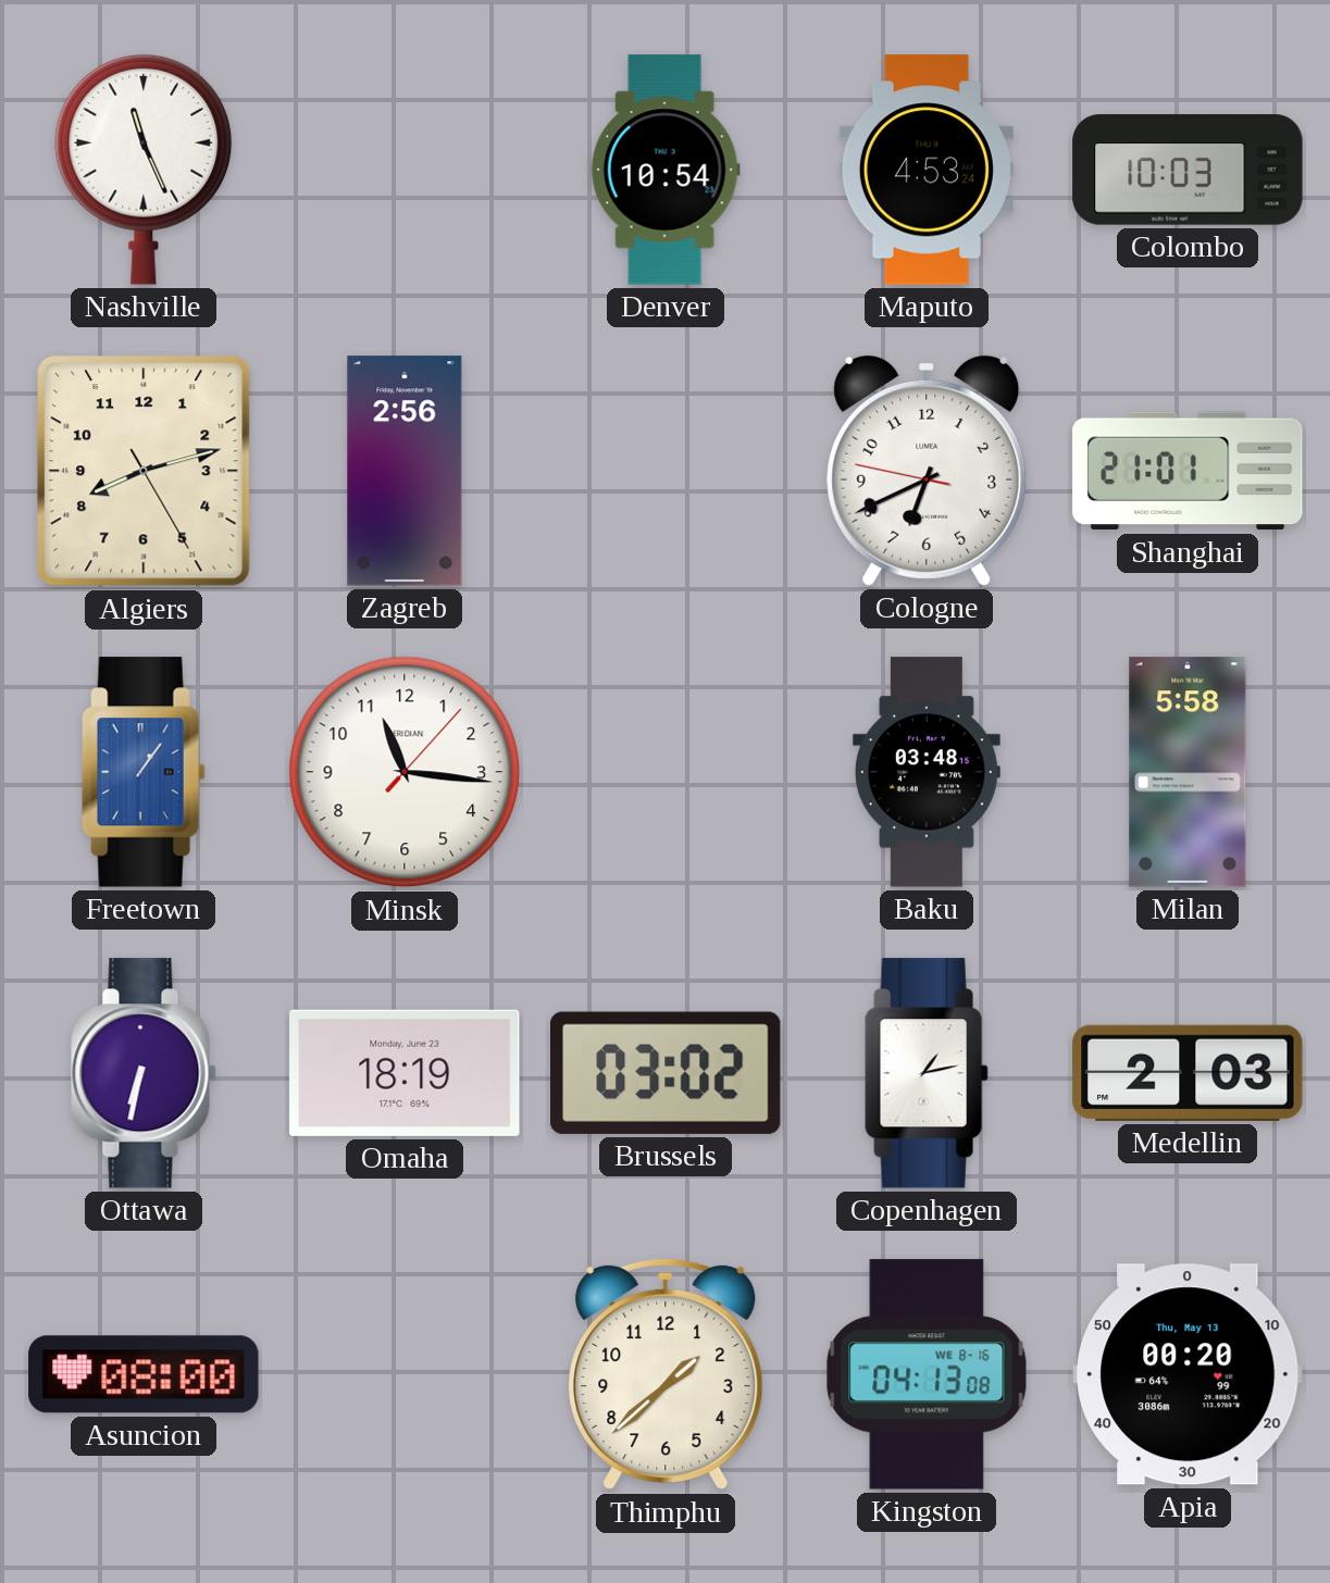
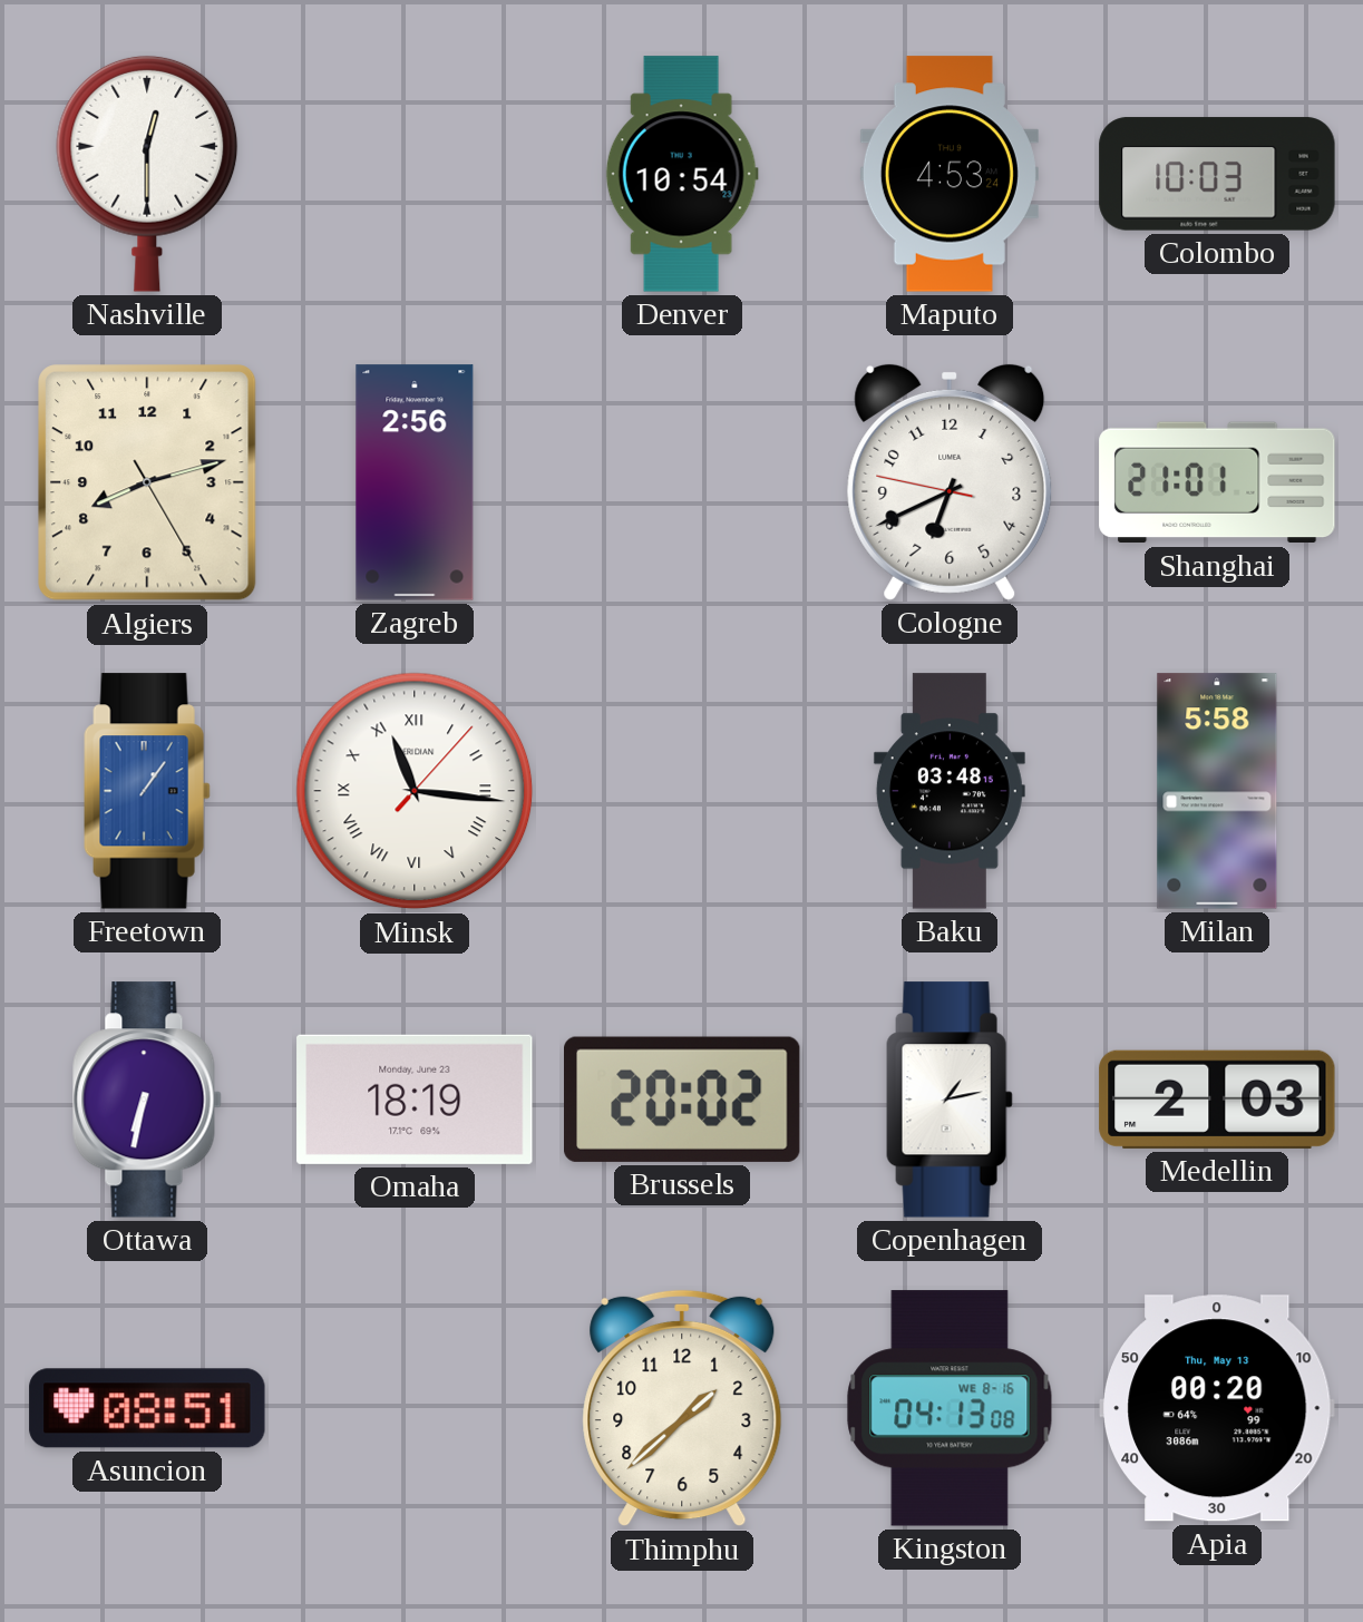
Nashville: 11:26 -> 12:30
Minsk numerals: Arabic -> Roman
Brussels: 03:02 -> 20:02
Asuncion: 08:00 -> 08:51
